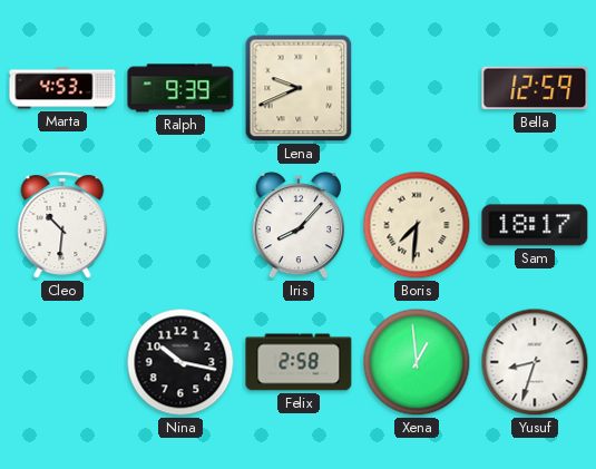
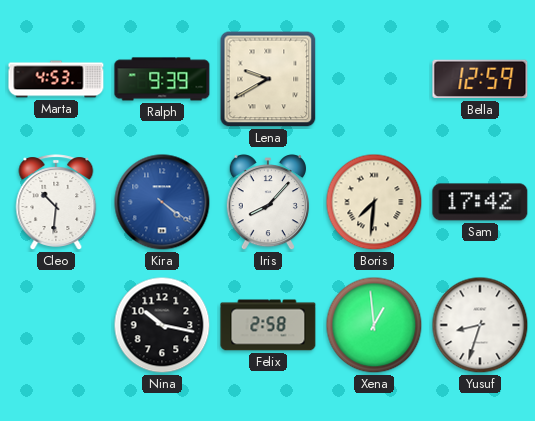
Lena: 9:41 -> 9:40
Kira: none -> 4:21
Sam: 18:17 -> 17:42
